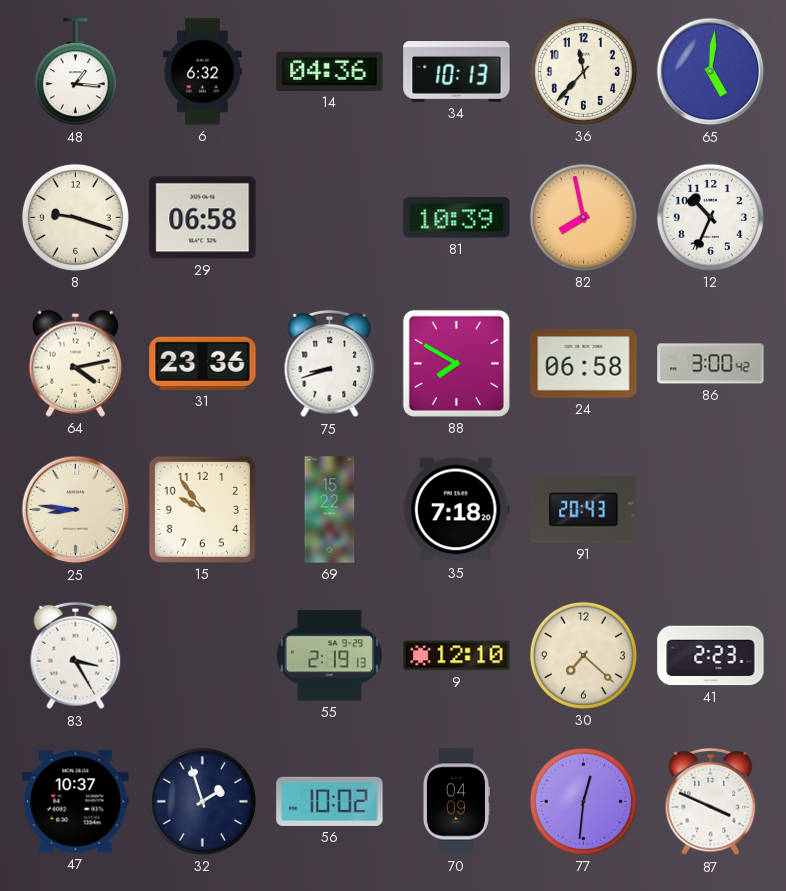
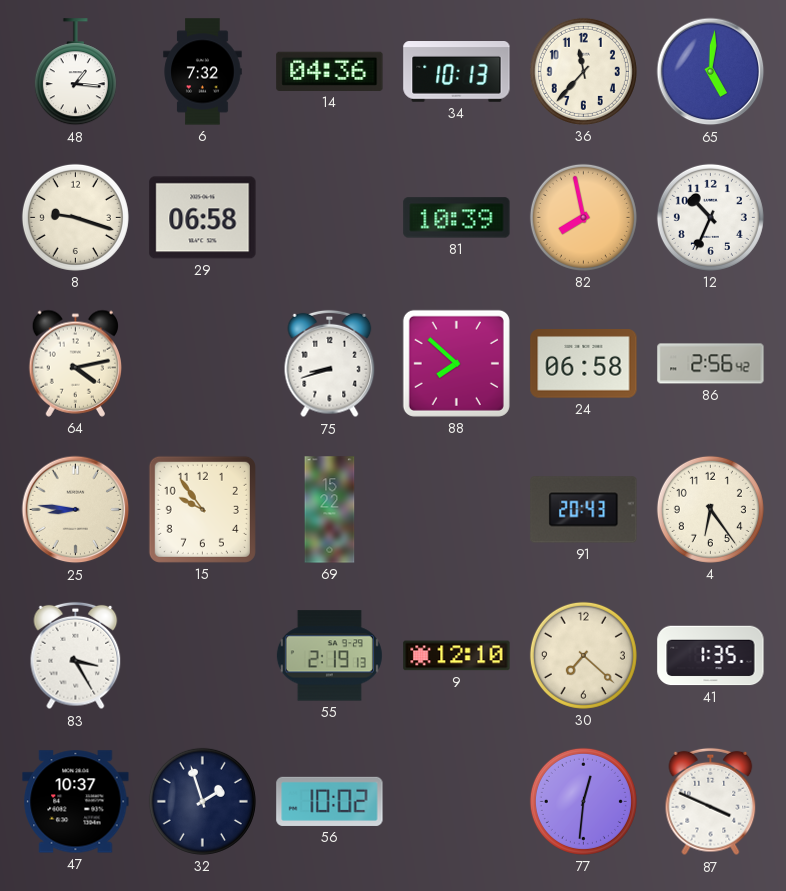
6: 6:32 -> 7:32
31: 23:36 -> none
88: 7:50 -> 7:52
86: 3:00 -> 2:56
35: 7:18 -> none
4: none -> 6:24
41: 2:23 -> 1:35
70: 04:09 -> none
